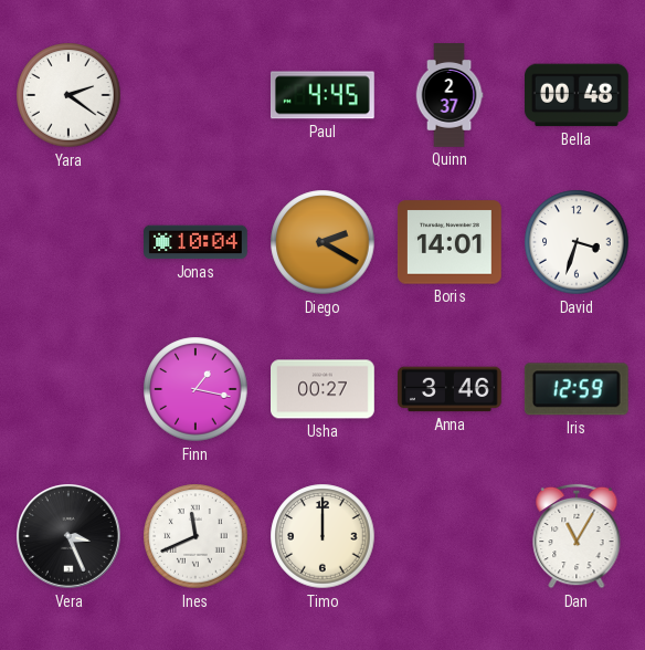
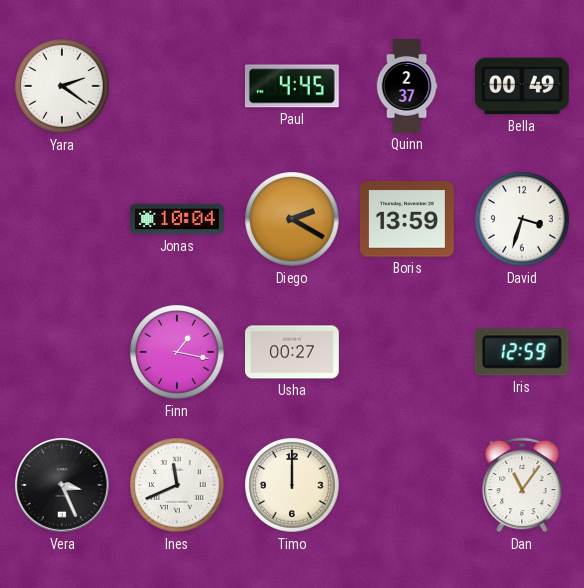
Bella: 00:48 -> 00:49
Boris: 14:01 -> 13:59
Anna: 3:46 -> none
Dan: 11:05 -> 11:06
